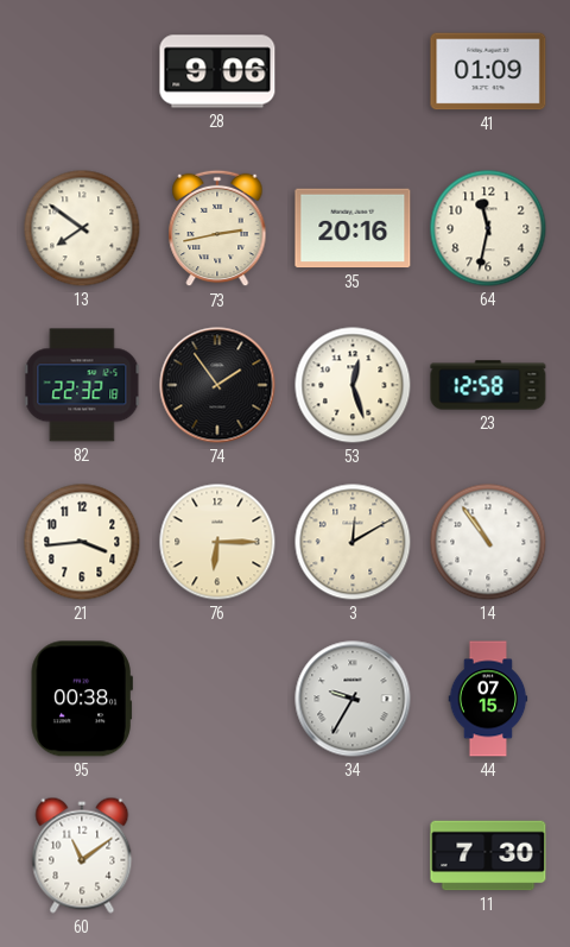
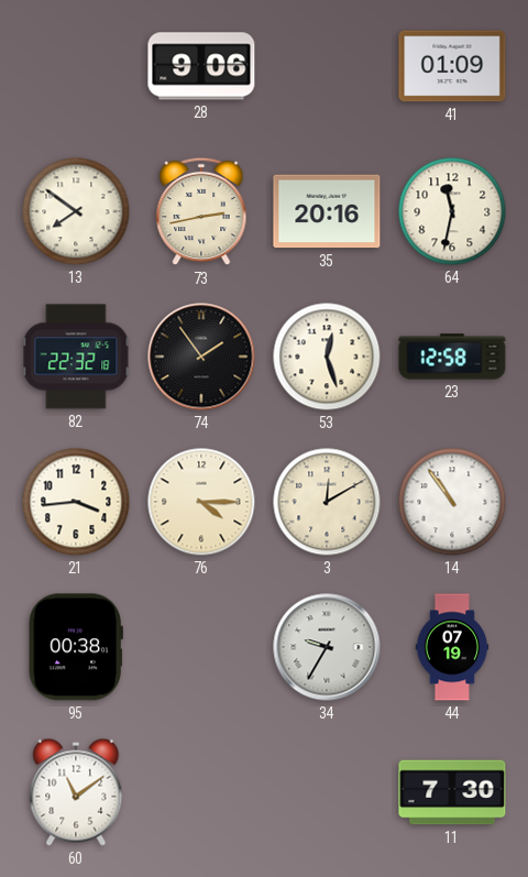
76: 6:15 -> 4:15
44: 07:15 -> 07:19
